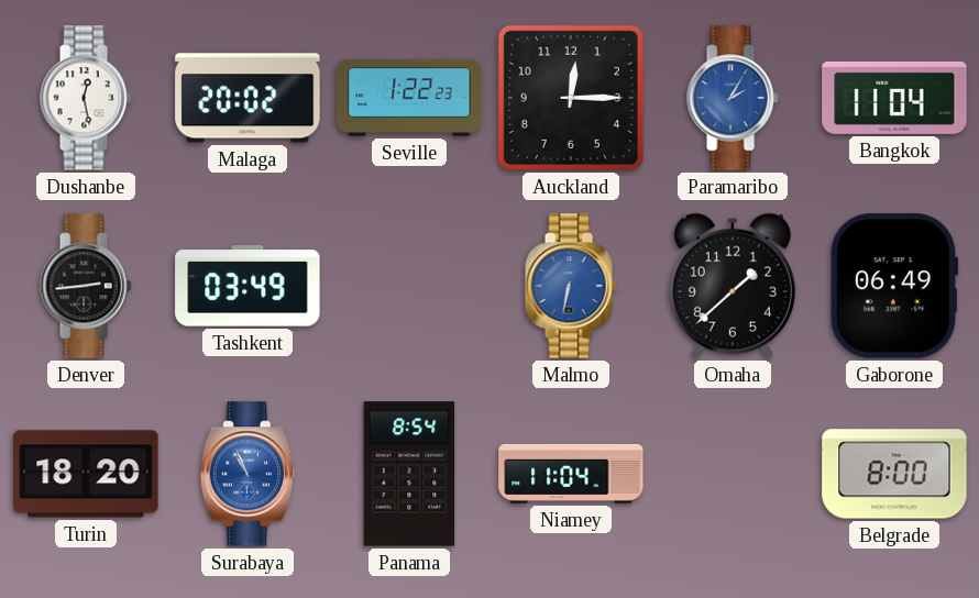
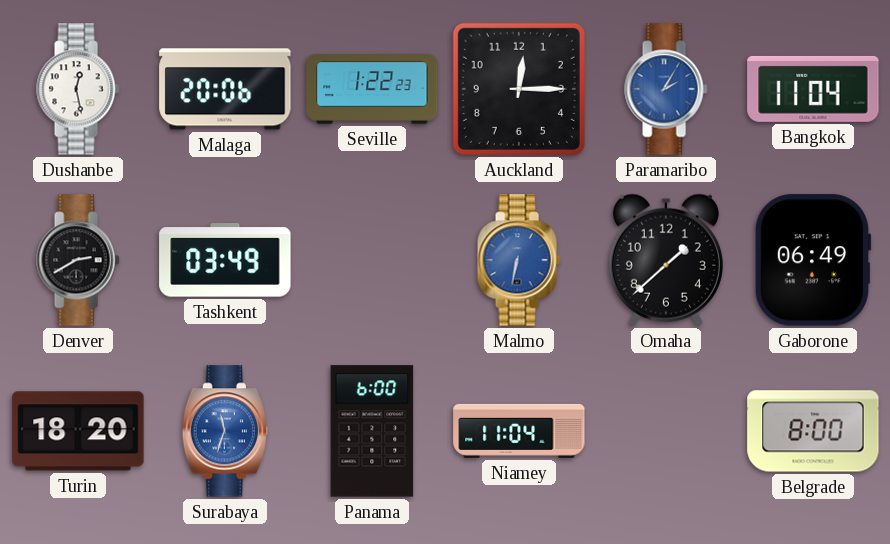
Malaga: 20:02 -> 20:06
Denver: 2:44 -> 2:40
Surabaya: 10:56 -> 11:33
Panama: 8:54 -> 6:00
